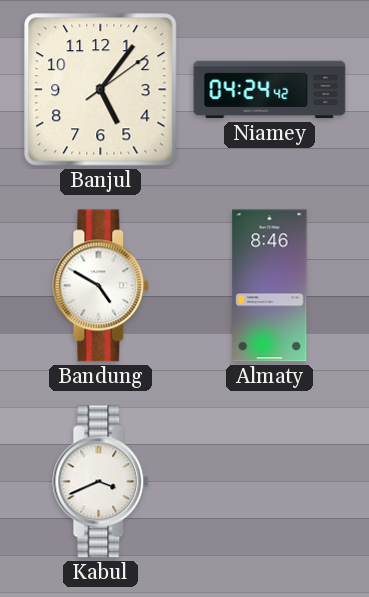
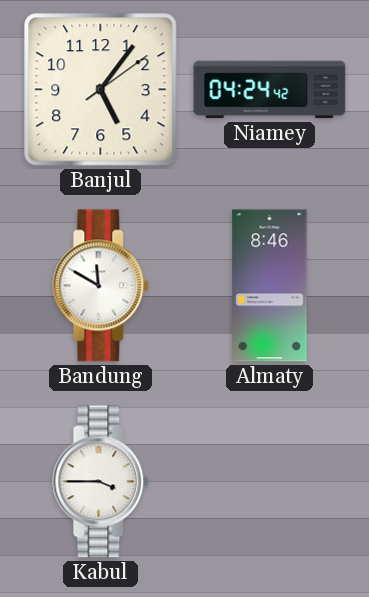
Bandung: 4:50 -> 11:50
Kabul: 3:41 -> 3:45
